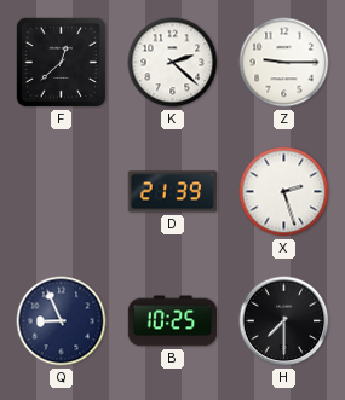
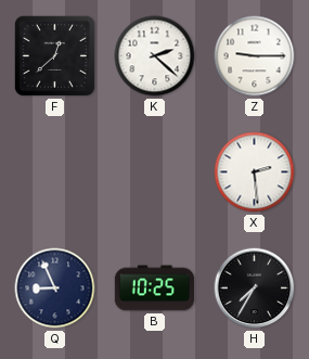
D: 21:39 -> none
X: 2:27 -> 2:29
H: 7:30 -> 7:35
